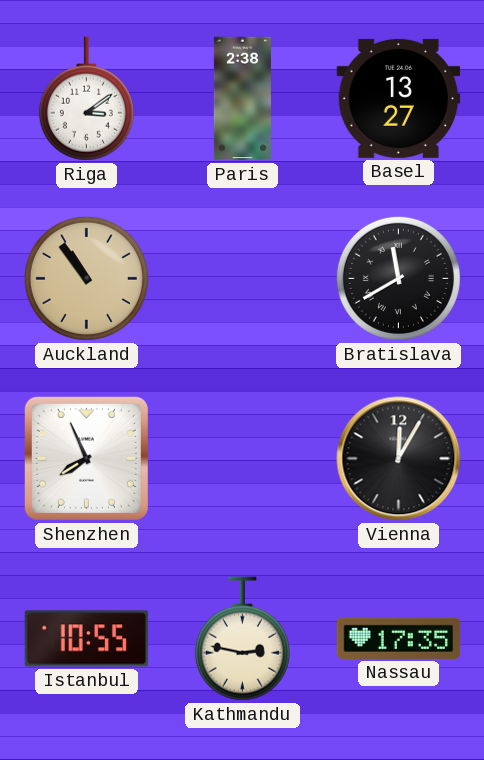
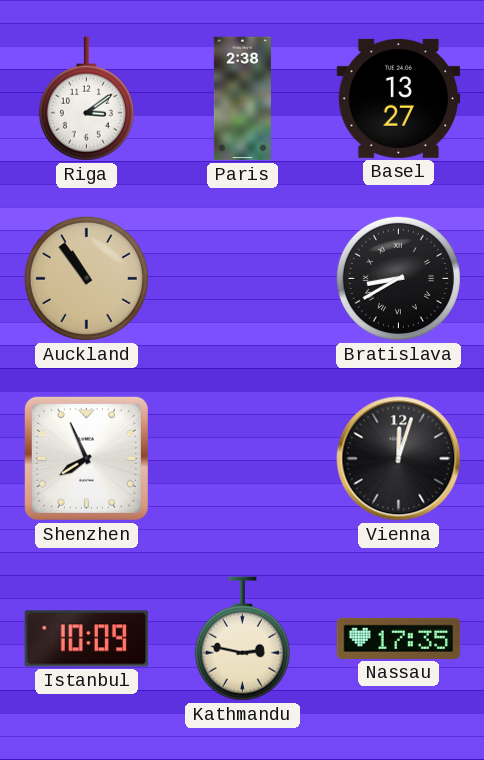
Bratislava: 11:40 -> 8:40
Vienna: 12:05 -> 12:03
Istanbul: 10:55 -> 10:09
